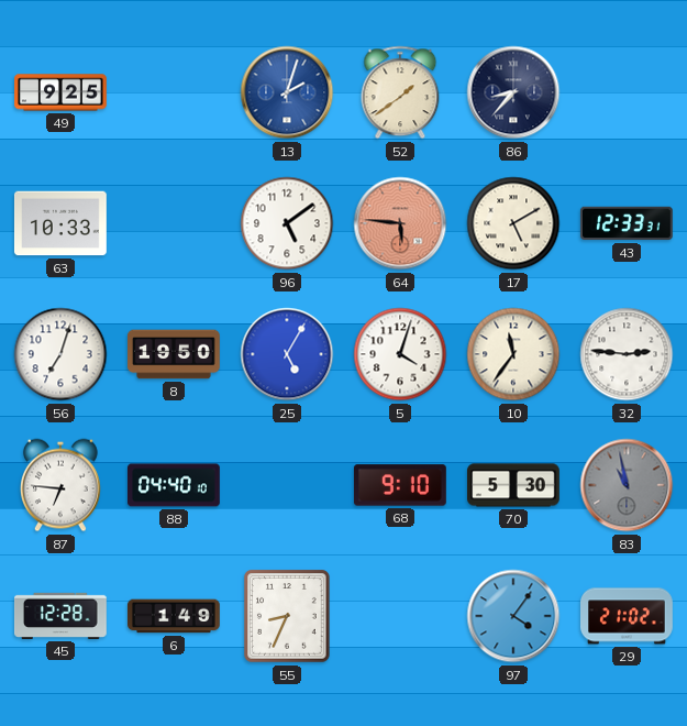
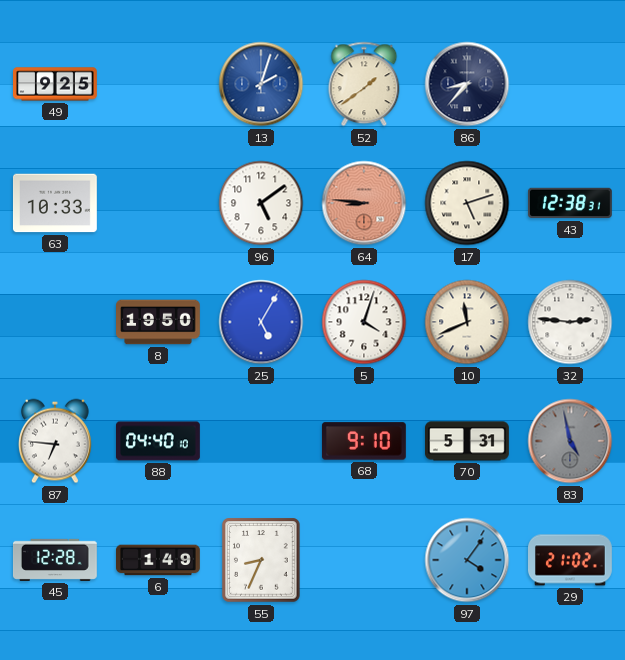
64: 5:46 -> 8:46
17: 5:10 -> 5:12
43: 12:33 -> 12:38
56: 7:03 -> none
10: 11:36 -> 11:41
70: 5:30 -> 5:31
83: 10:58 -> 4:58
